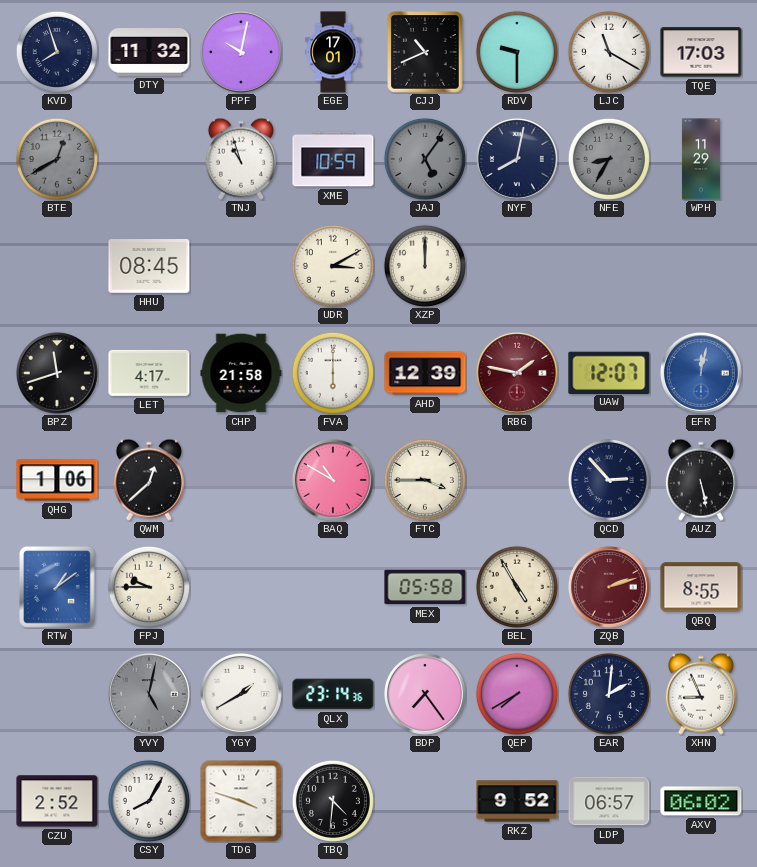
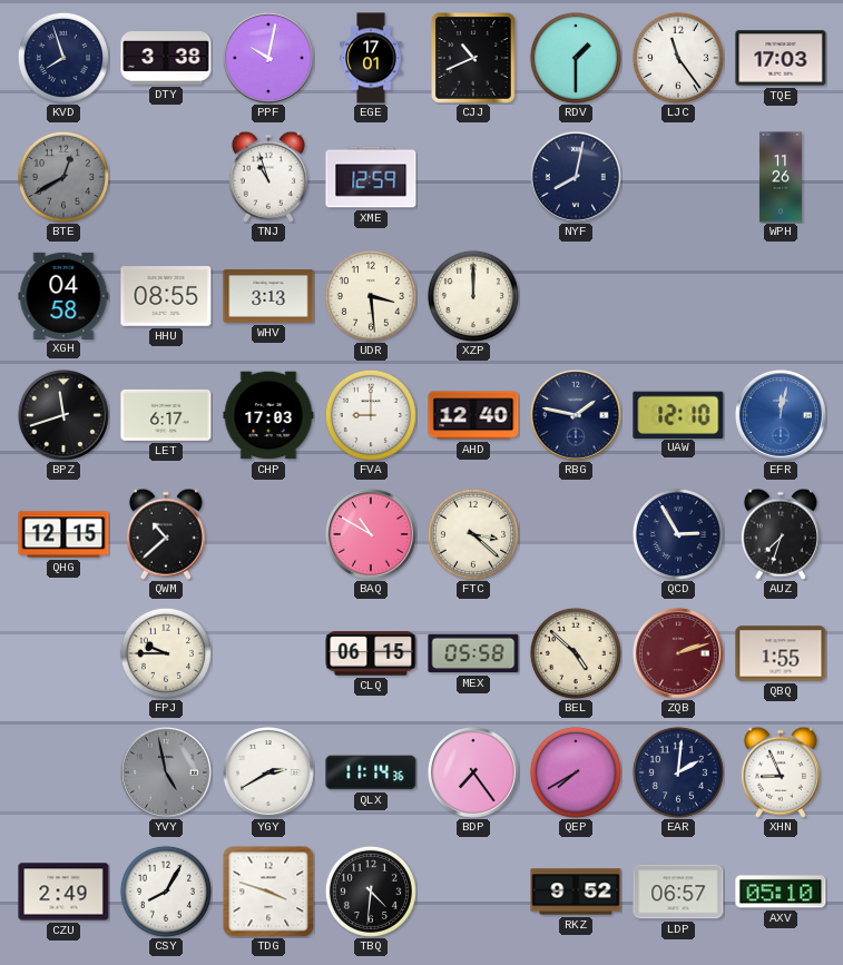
DTY: 11:32 -> 3:38
RDV: 9:30 -> 1:30
LJC: 11:20 -> 11:24
XME: 10:59 -> 12:59
JAJ: 5:06 -> none
NFE: 8:35 -> none
WPH: 11:29 -> 11:26
XGH: none -> 04:58
HHU: 08:45 -> 08:55
WHV: none -> 3:13
UDR: 3:10 -> 3:29
LET: 4:17 -> 6:17
CHP: 21:58 -> 17:03
FVA: 6:00 -> 9:00
AHD: 12:39 -> 12:40
RBG dial: burgundy -> navy
UAW: 12:07 -> 12:10
QHG: 1:06 -> 12:15
QWM: 12:38 -> 10:38
FTC: 3:45 -> 3:22
QCD: 2:53 -> 2:55
AUZ: 5:28 -> 7:33
RTW: 1:09 -> none
CLQ: none -> 06:15
BEL: 4:55 -> 4:52
QBQ: 8:55 -> 1:55
YVY: 5:02 -> 4:58
YGY: 1:40 -> 2:40
QLX: 23:14 -> 11:14
CZU: 2:52 -> 2:49
AXV: 06:02 -> 05:10
